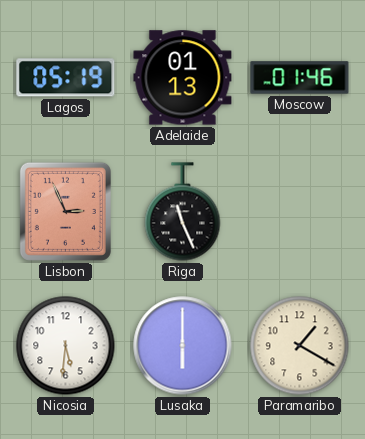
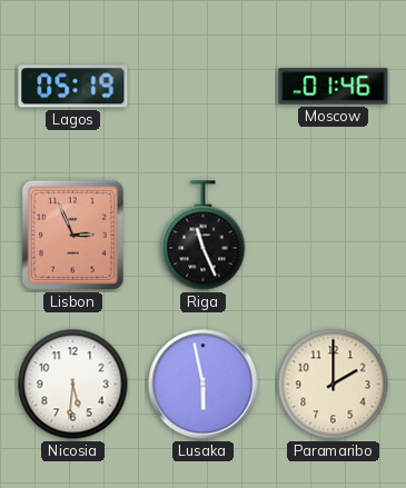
Adelaide: 01:13 -> none
Lusaka: 6:00 -> 5:58
Paramaribo: 1:20 -> 2:00
